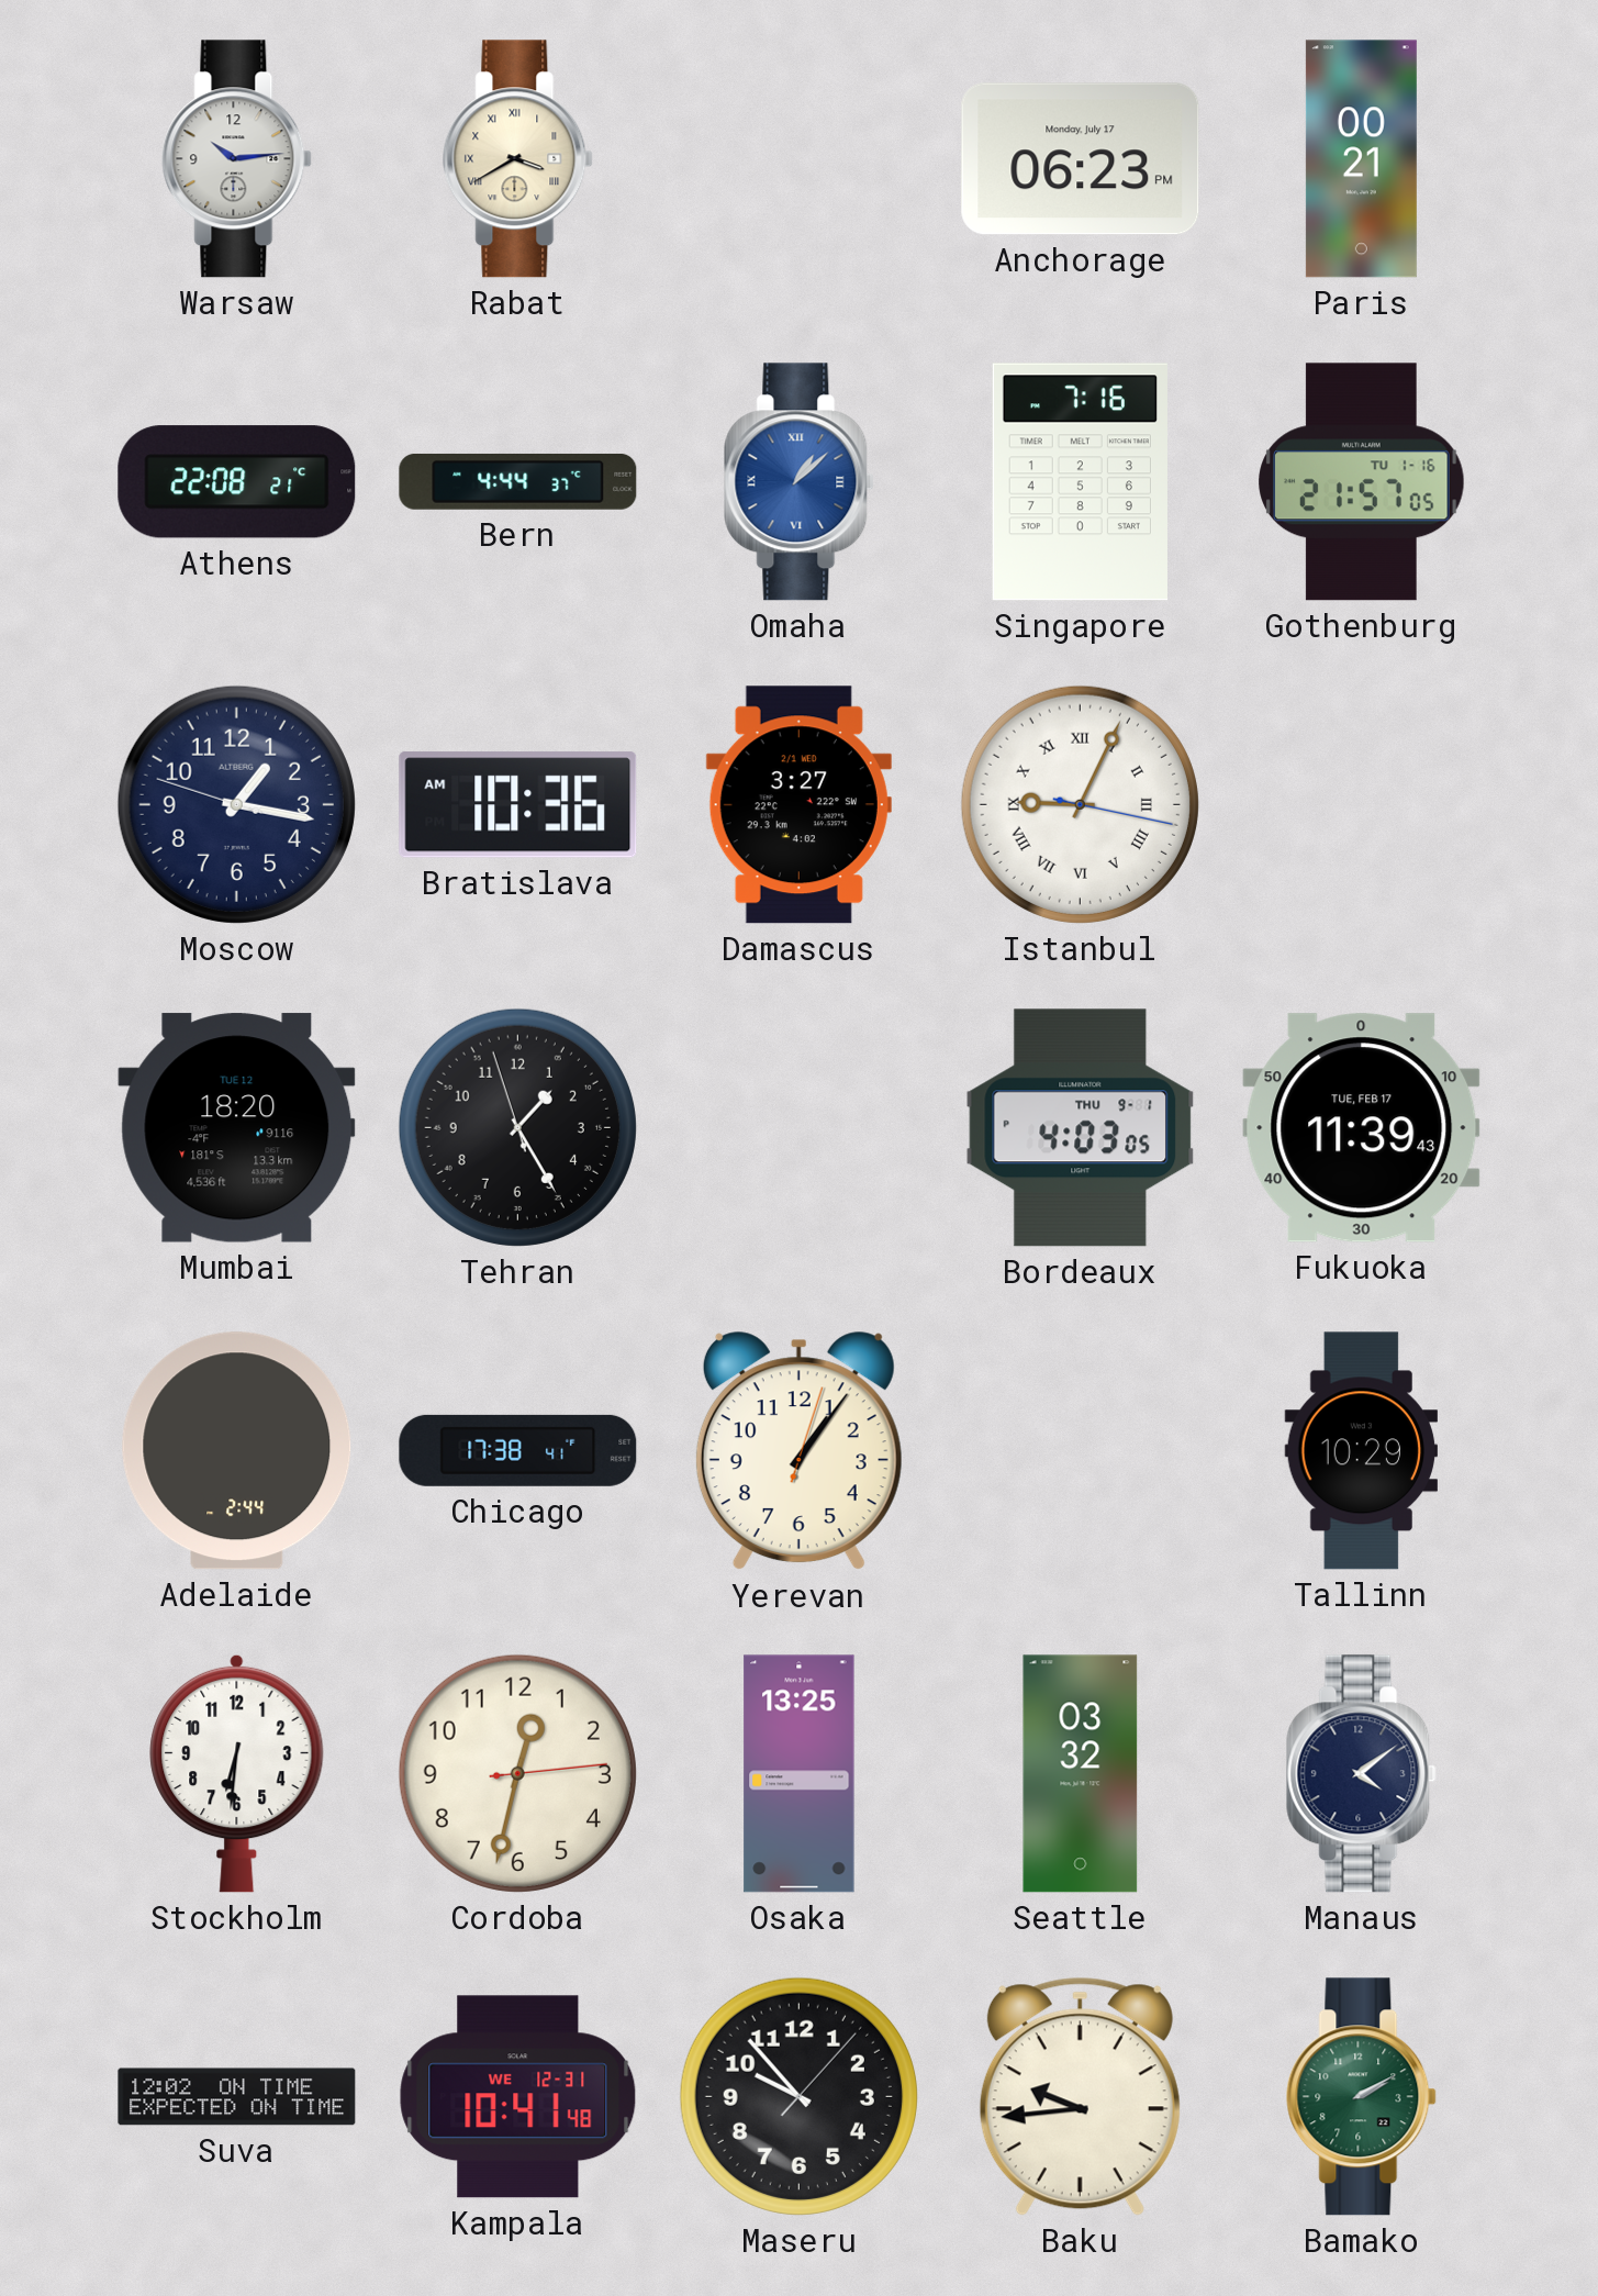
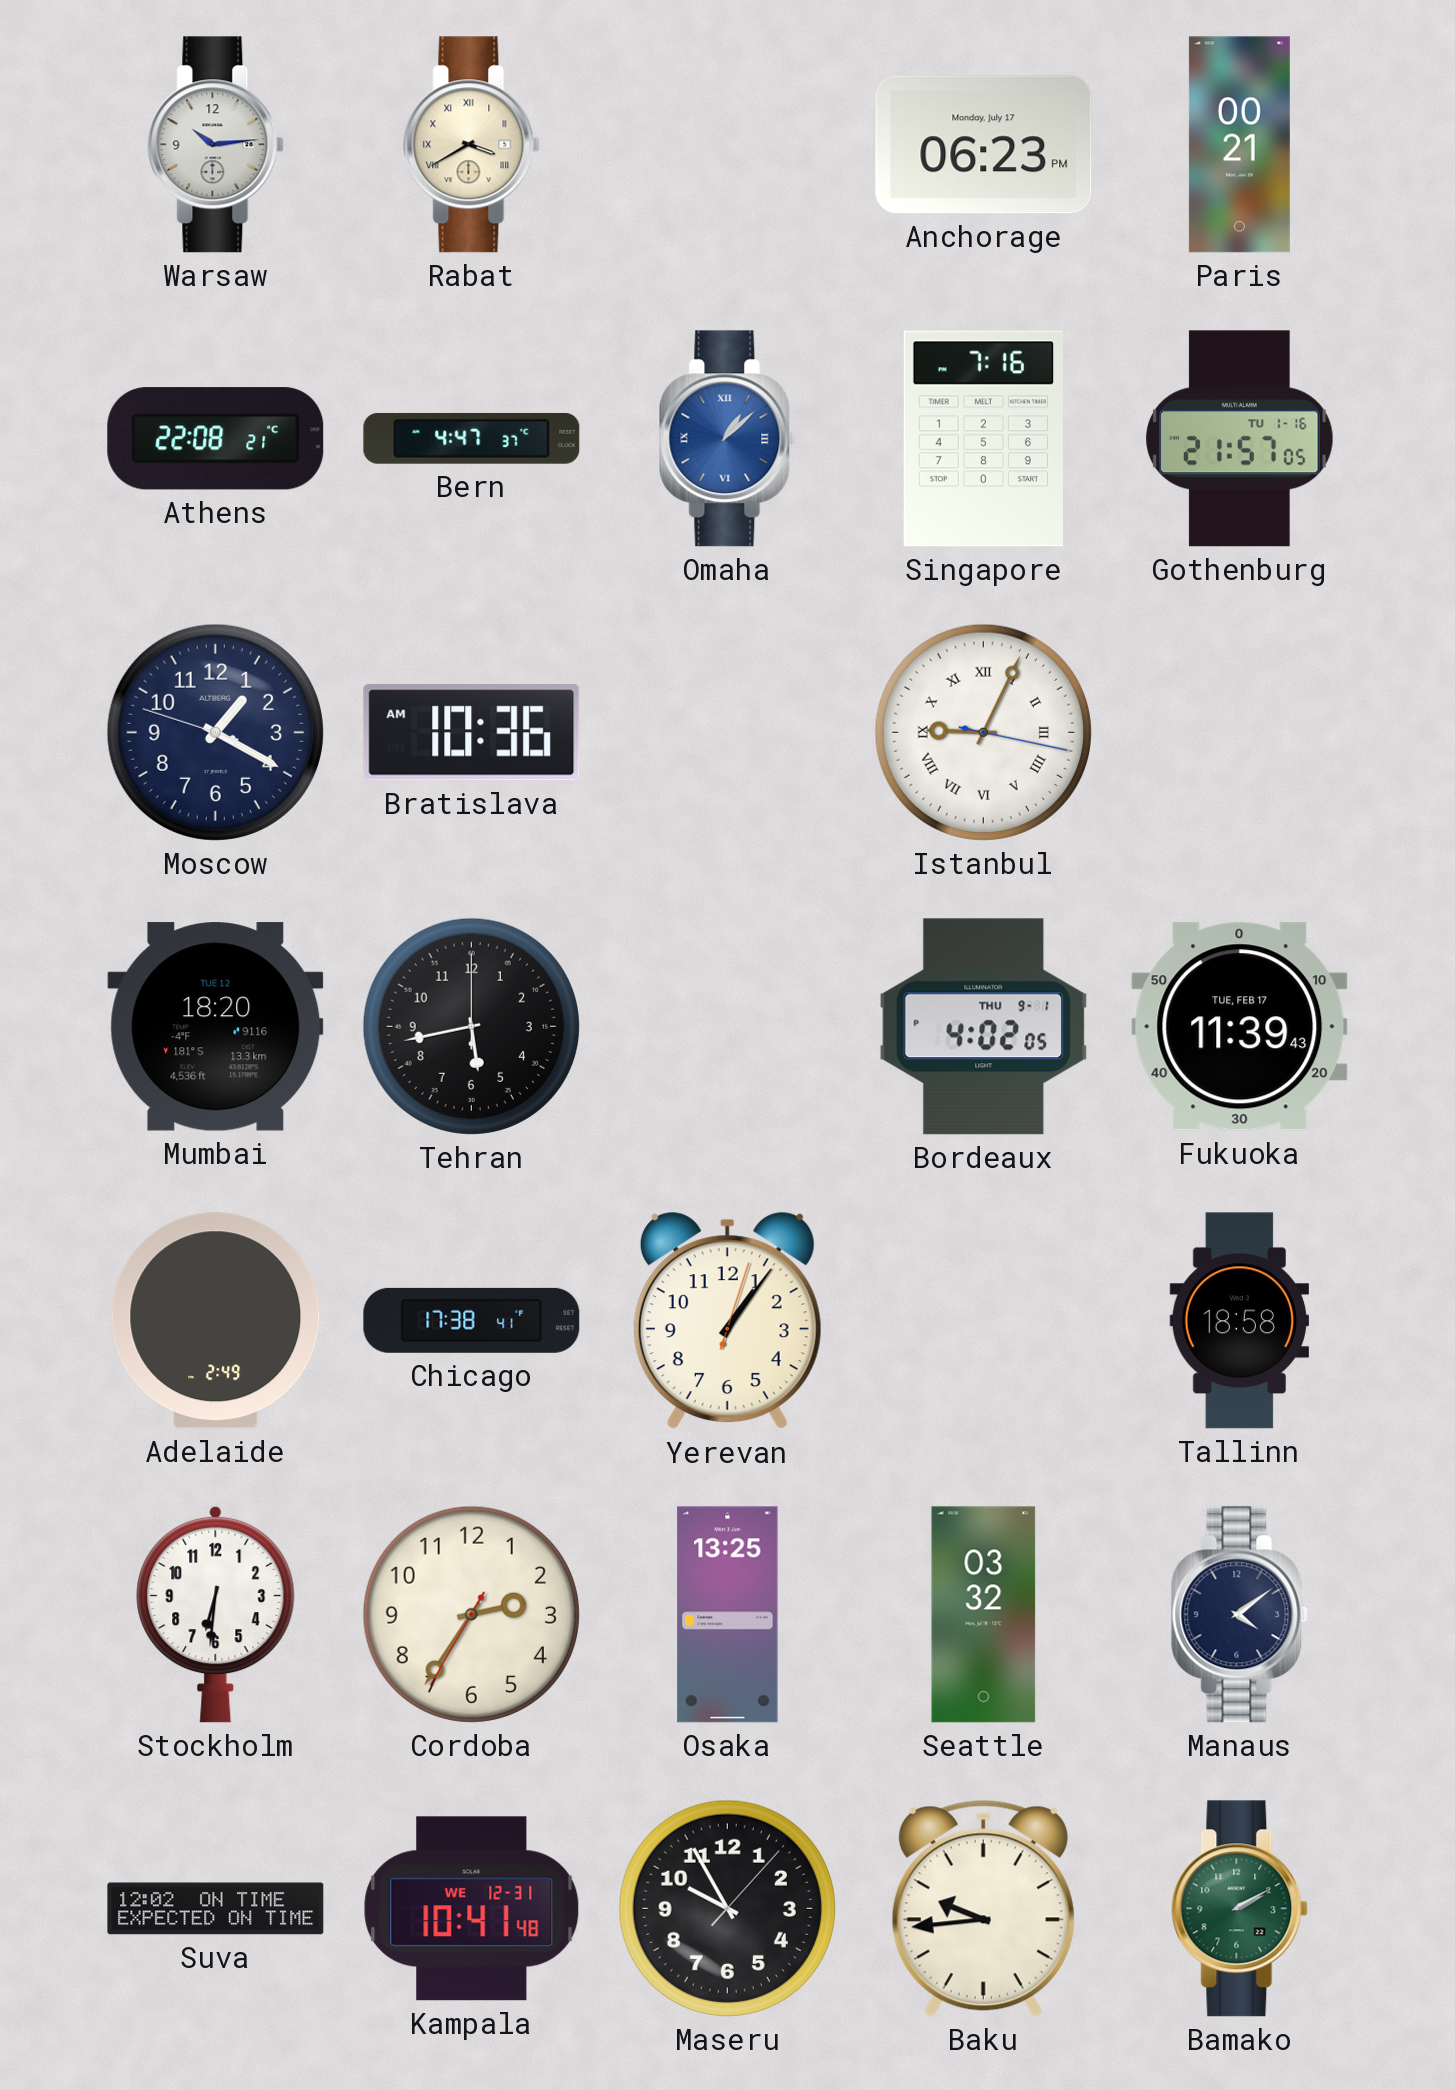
Bern: 4:44 -> 4:47
Moscow: 1:16 -> 1:19
Damascus: 3:27 -> none
Tehran: 1:24 -> 5:43
Bordeaux: 4:03 -> 4:02
Adelaide: 2:44 -> 2:49
Tallinn: 10:29 -> 18:58
Cordoba: 12:32 -> 2:35
Maseru: 9:53 -> 9:55
